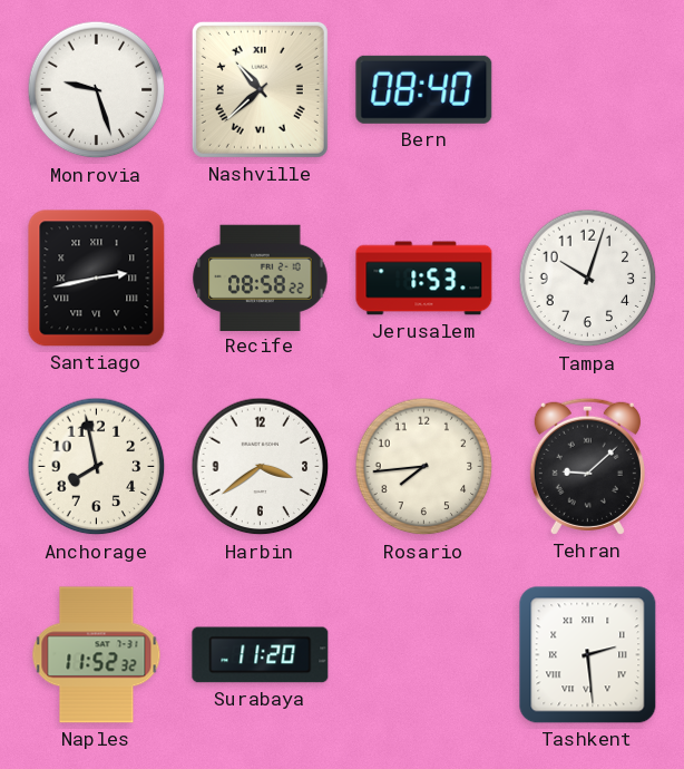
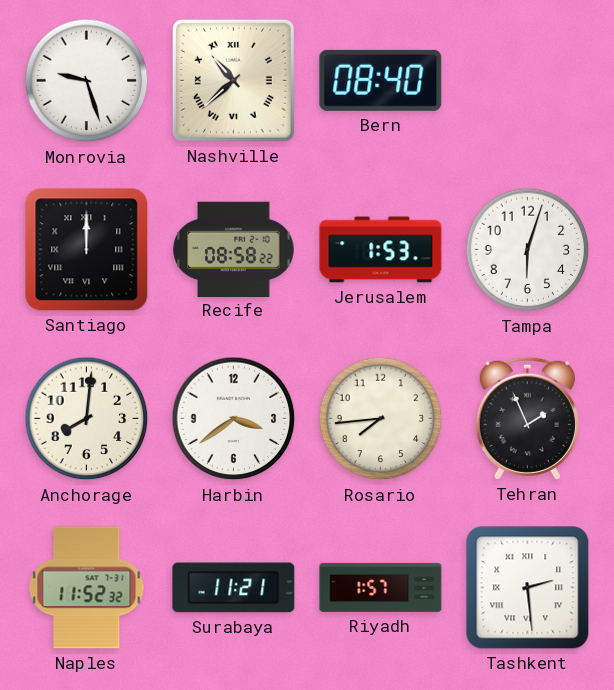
Santiago: 2:43 -> 12:00
Tampa: 10:03 -> 6:03
Anchorage: 7:58 -> 8:01
Tehran: 9:08 -> 1:56
Surabaya: 11:20 -> 11:21
Riyadh: none -> 1:57
